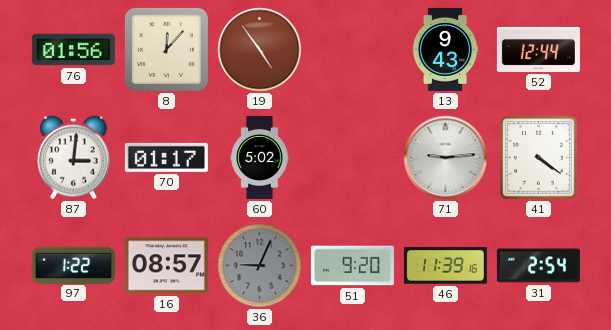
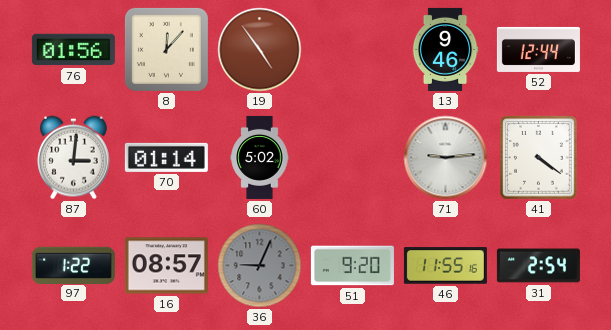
13: 9:43 -> 9:46
70: 01:17 -> 01:14
46: 11:39 -> 11:55
